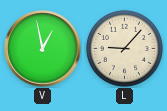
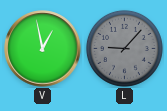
L dial: cream -> grey
